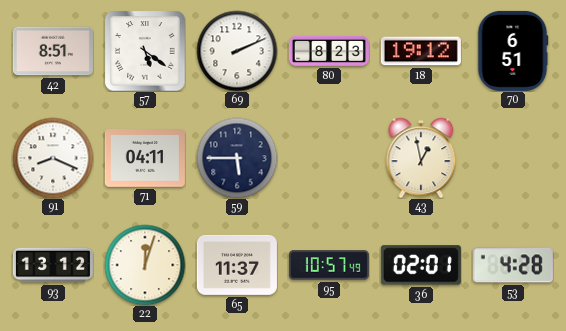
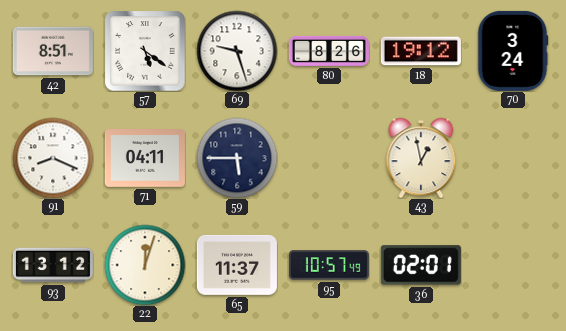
69: 2:11 -> 9:27
80: 8:23 -> 8:26
70: 6:51 -> 3:24
53: 4:28 -> none
